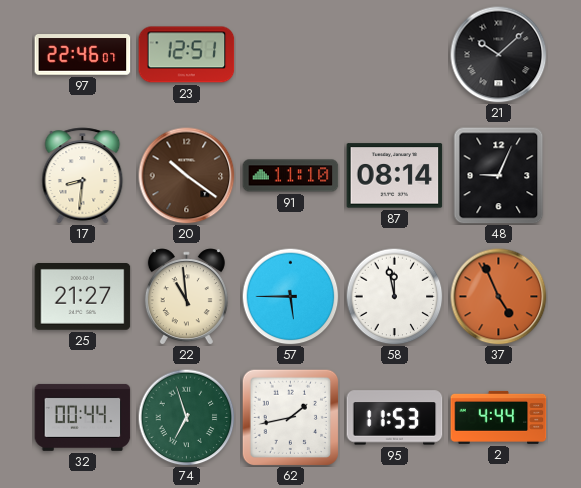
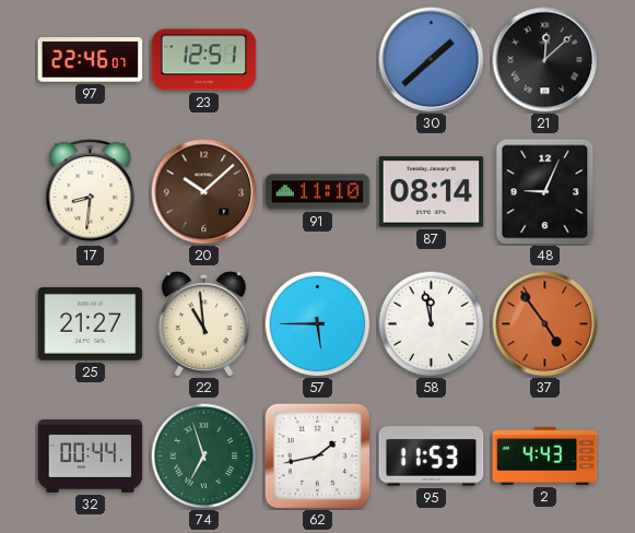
30: none -> 1:38
21: 10:08 -> 12:08
20: 10:21 -> 10:08
37: 4:56 -> 4:54
2: 4:44 -> 4:43
